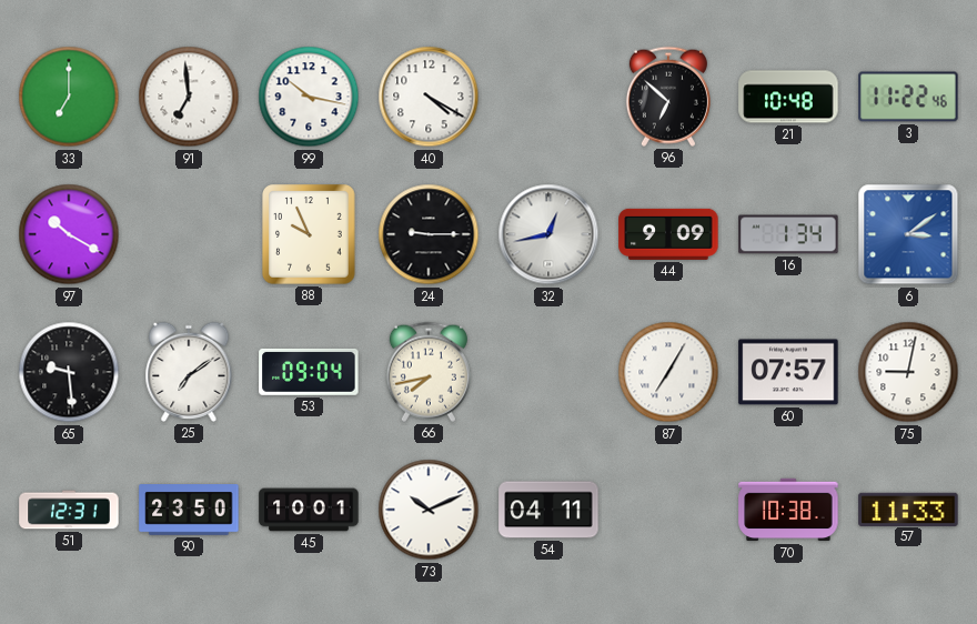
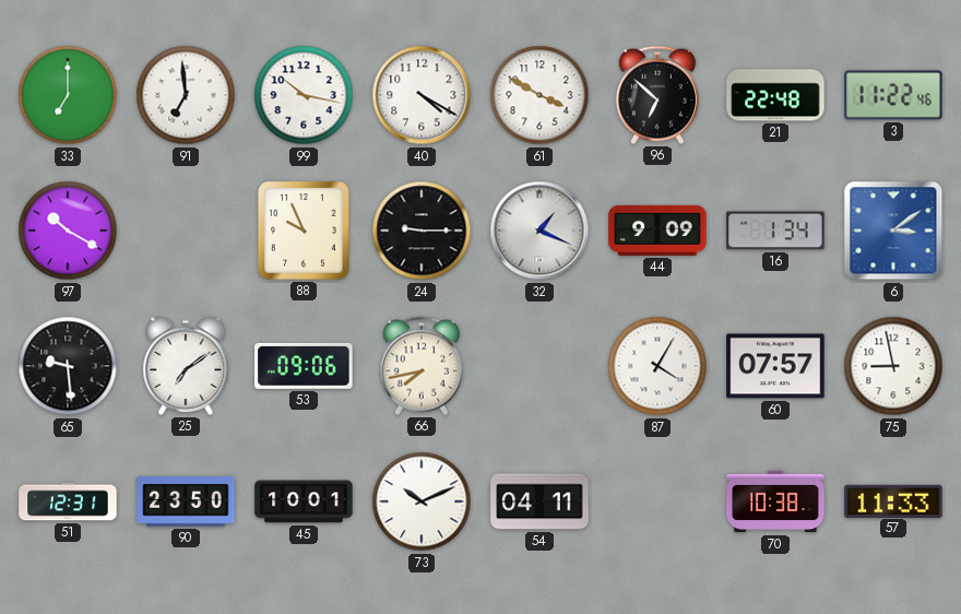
61: none -> 3:50
21: 10:48 -> 22:48
32: 12:43 -> 1:19
53: 09:04 -> 09:06
87: 7:05 -> 4:05
75: 9:02 -> 8:58
